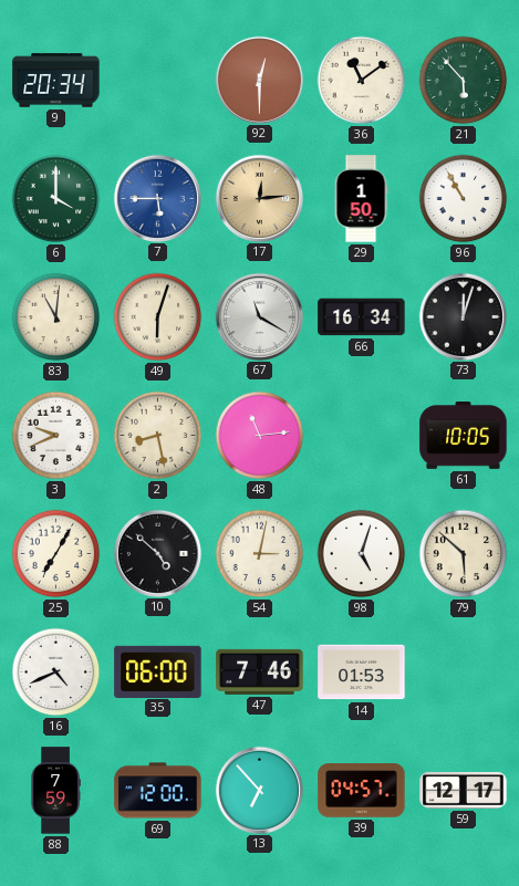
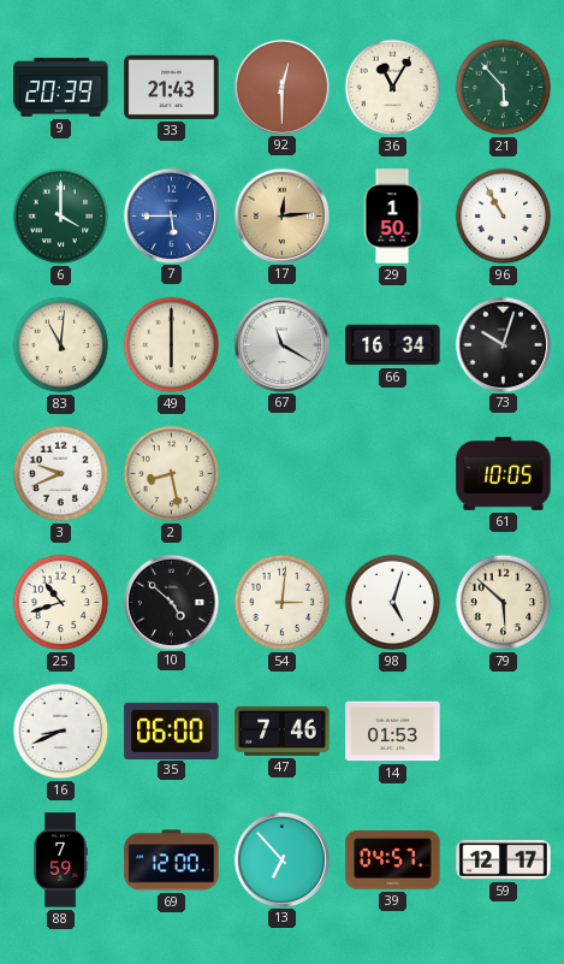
9: 20:34 -> 20:39
33: none -> 21:43
36: 11:09 -> 11:05
49: 6:03 -> 6:00
73: 12:03 -> 10:03
48: 11:14 -> none
25: 7:05 -> 10:42
54: 3:02 -> 3:01
16: 4:41 -> 8:41
